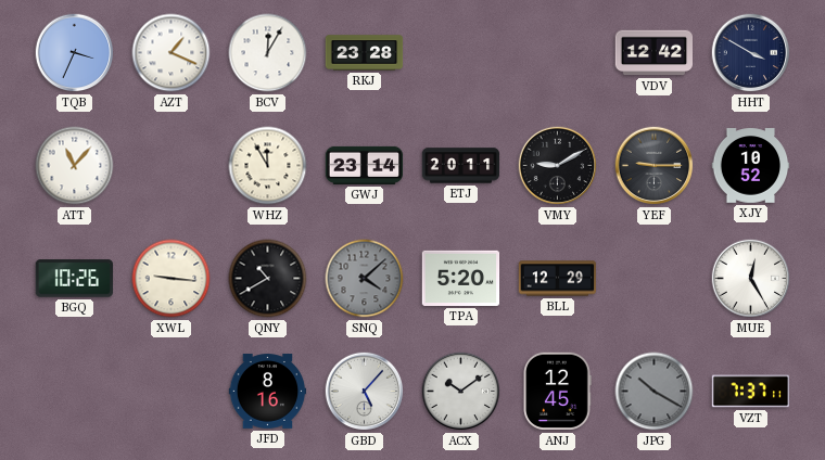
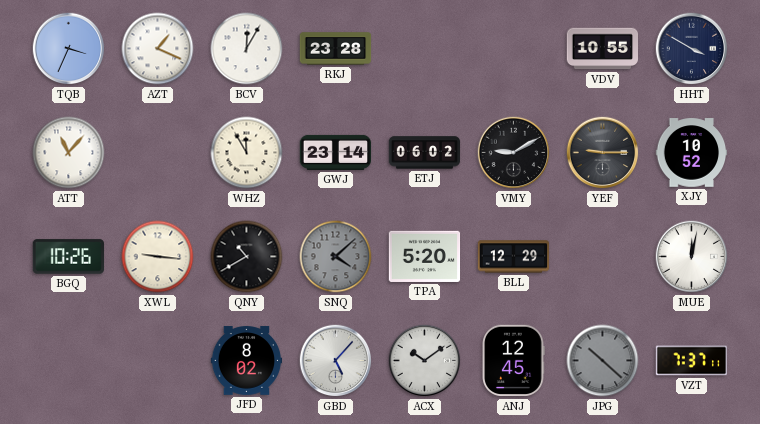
VDV: 12:42 -> 10:55
ETJ: 20:11 -> 06:02
MUE: 12:25 -> 12:02
JFD: 8:16 -> 8:02
JPG: 10:20 -> 10:22
